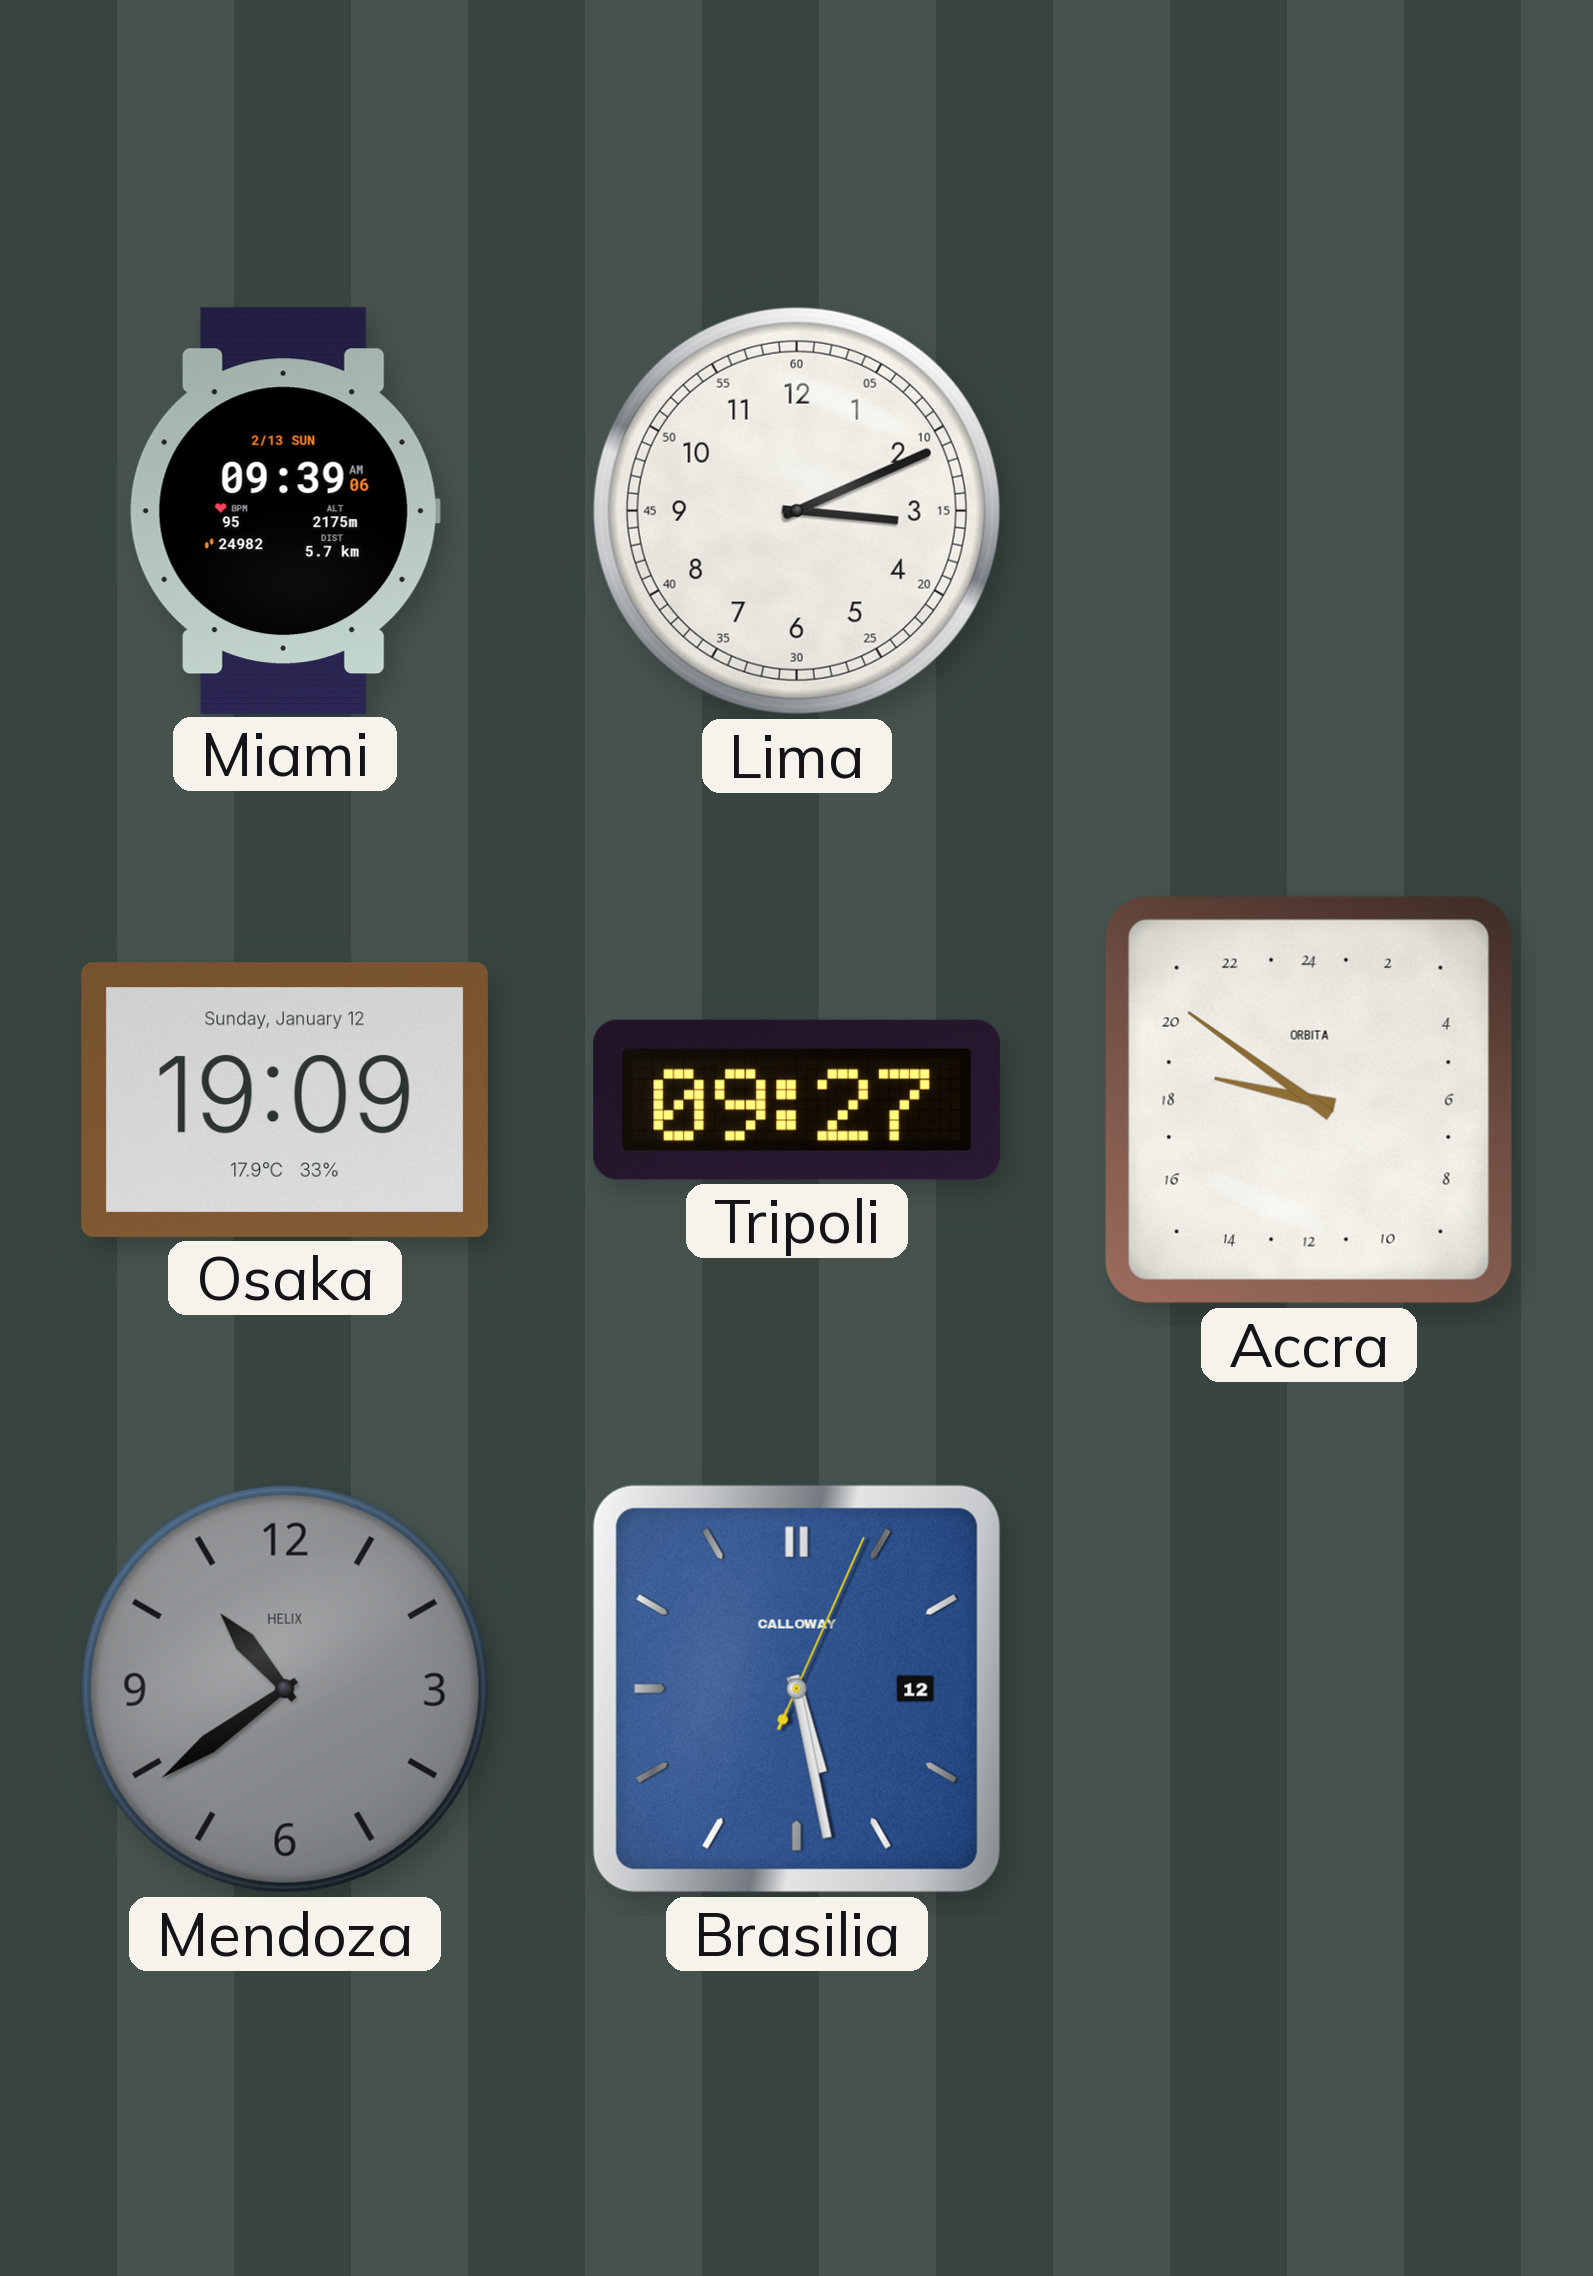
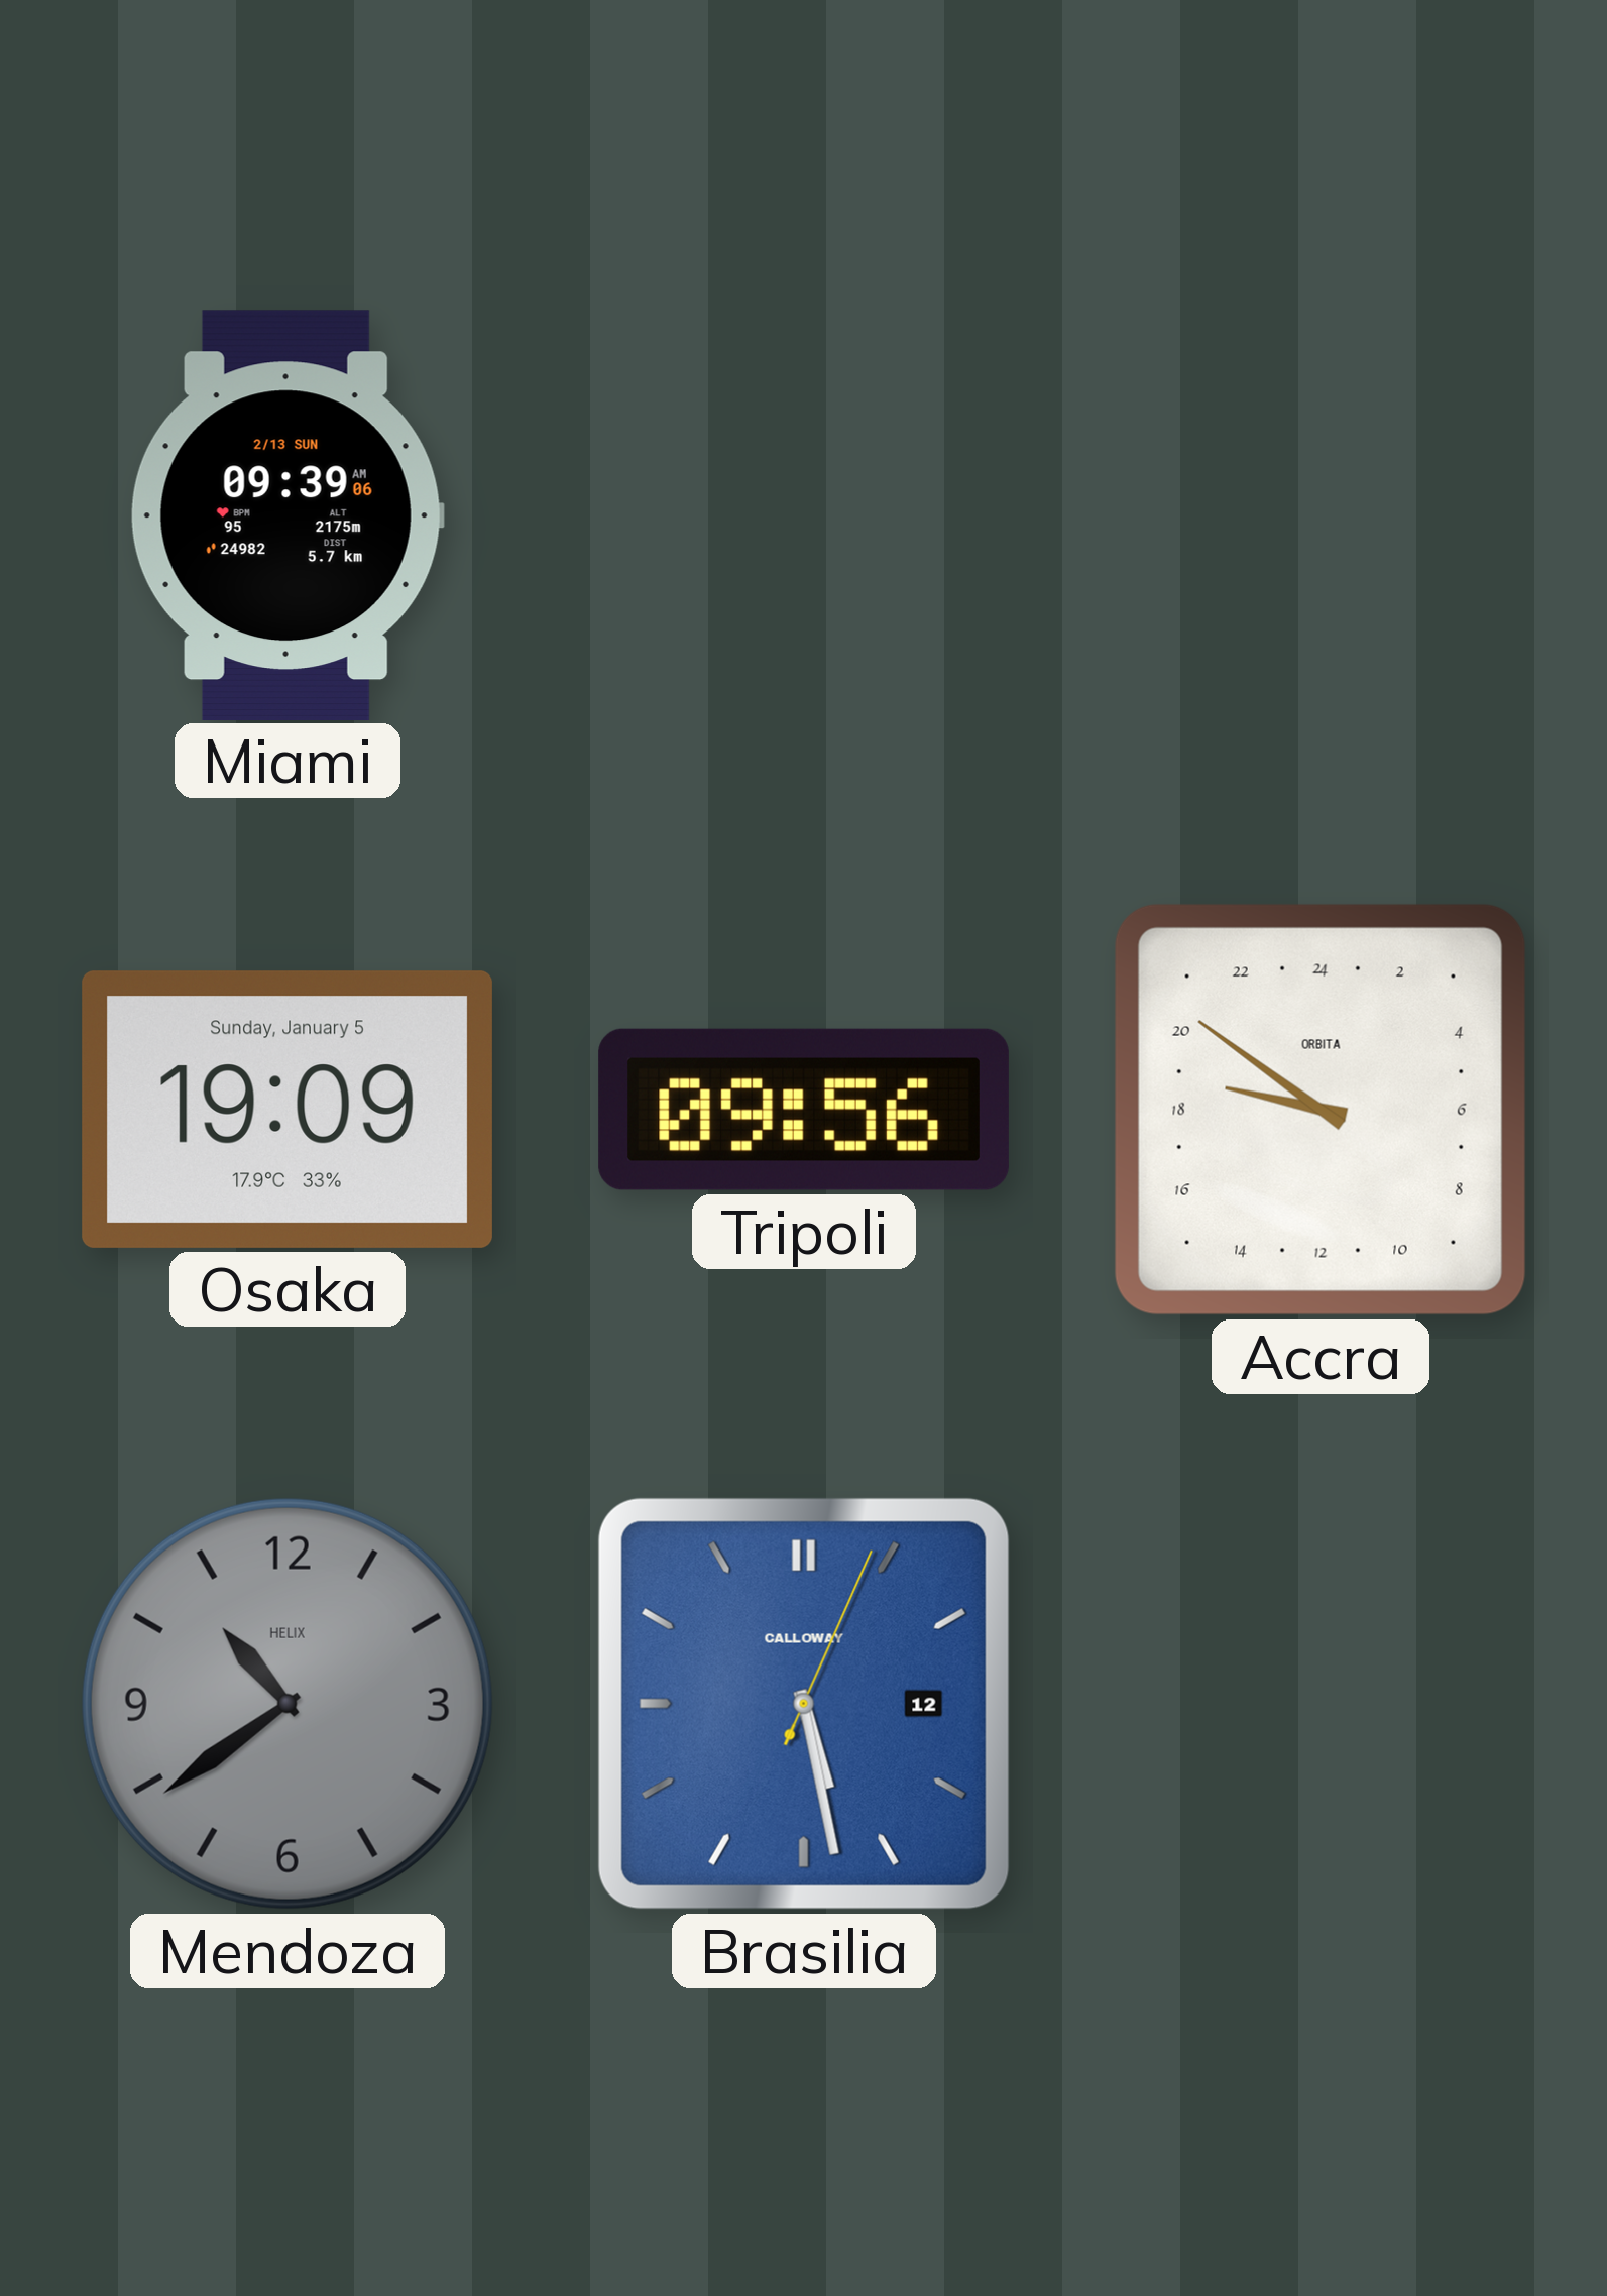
Lima: 3:11 -> none
Osaka date: Sunday, January 12 -> Sunday, January 5
Tripoli: 09:27 -> 09:56
